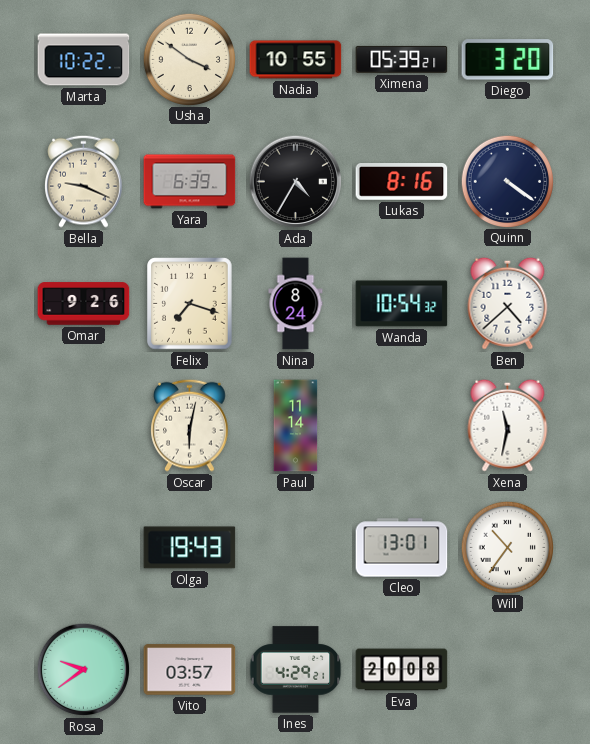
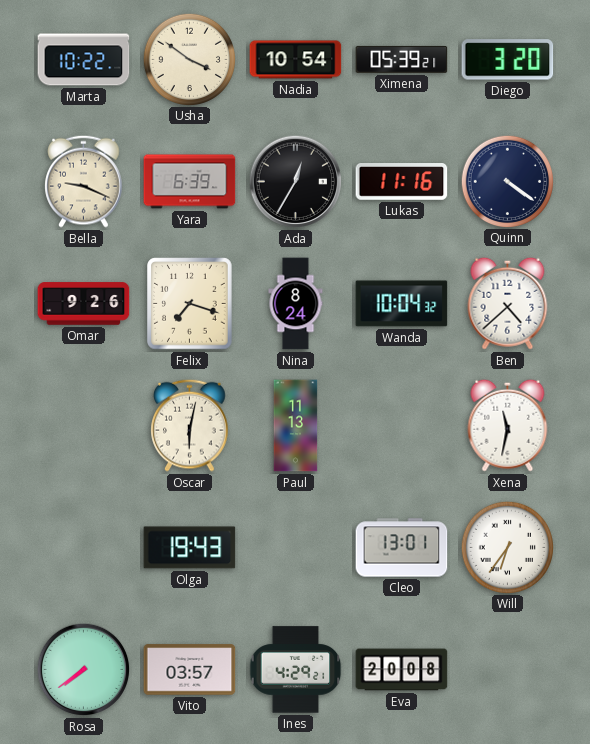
Nadia: 10:55 -> 10:54
Ada: 4:35 -> 12:35
Lukas: 8:16 -> 11:16
Wanda: 10:54 -> 10:04
Paul: 11:14 -> 11:13
Will: 10:36 -> 6:36
Rosa: 9:39 -> 7:39
